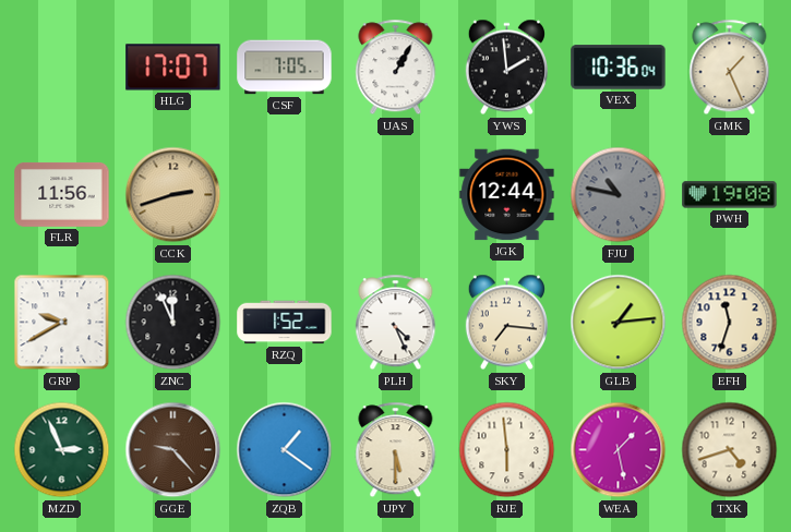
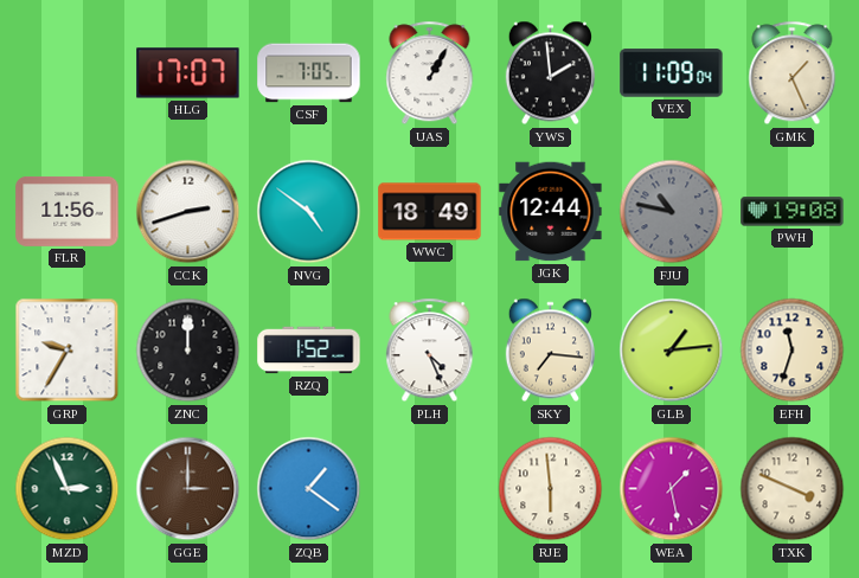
VEX: 10:36 -> 11:09
CCK dial: champagne -> white
NVG: none -> 4:51
WWC: none -> 18:49
GRP: 9:40 -> 9:35
ZNC: 11:56 -> 12:00
GGE: 9:23 -> 3:00
UPY: 5:30 -> none
TXK: 4:42 -> 3:49
